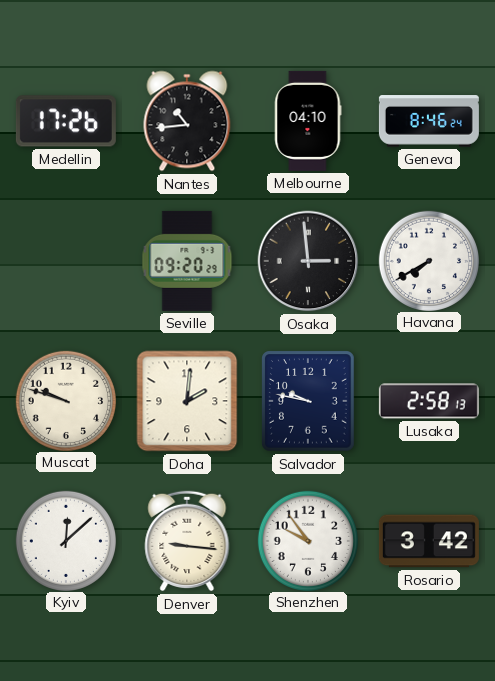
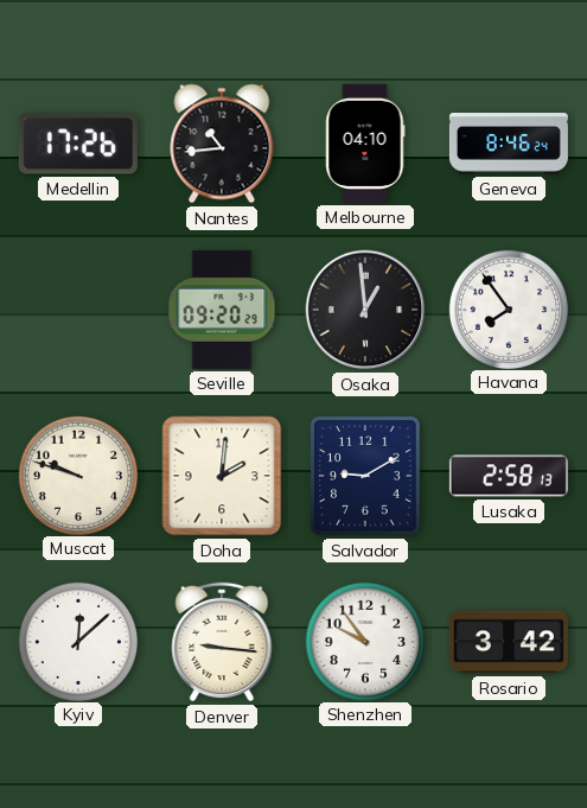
Osaka: 2:59 -> 12:59
Havana: 7:40 -> 7:54
Salvador: 9:47 -> 9:10
